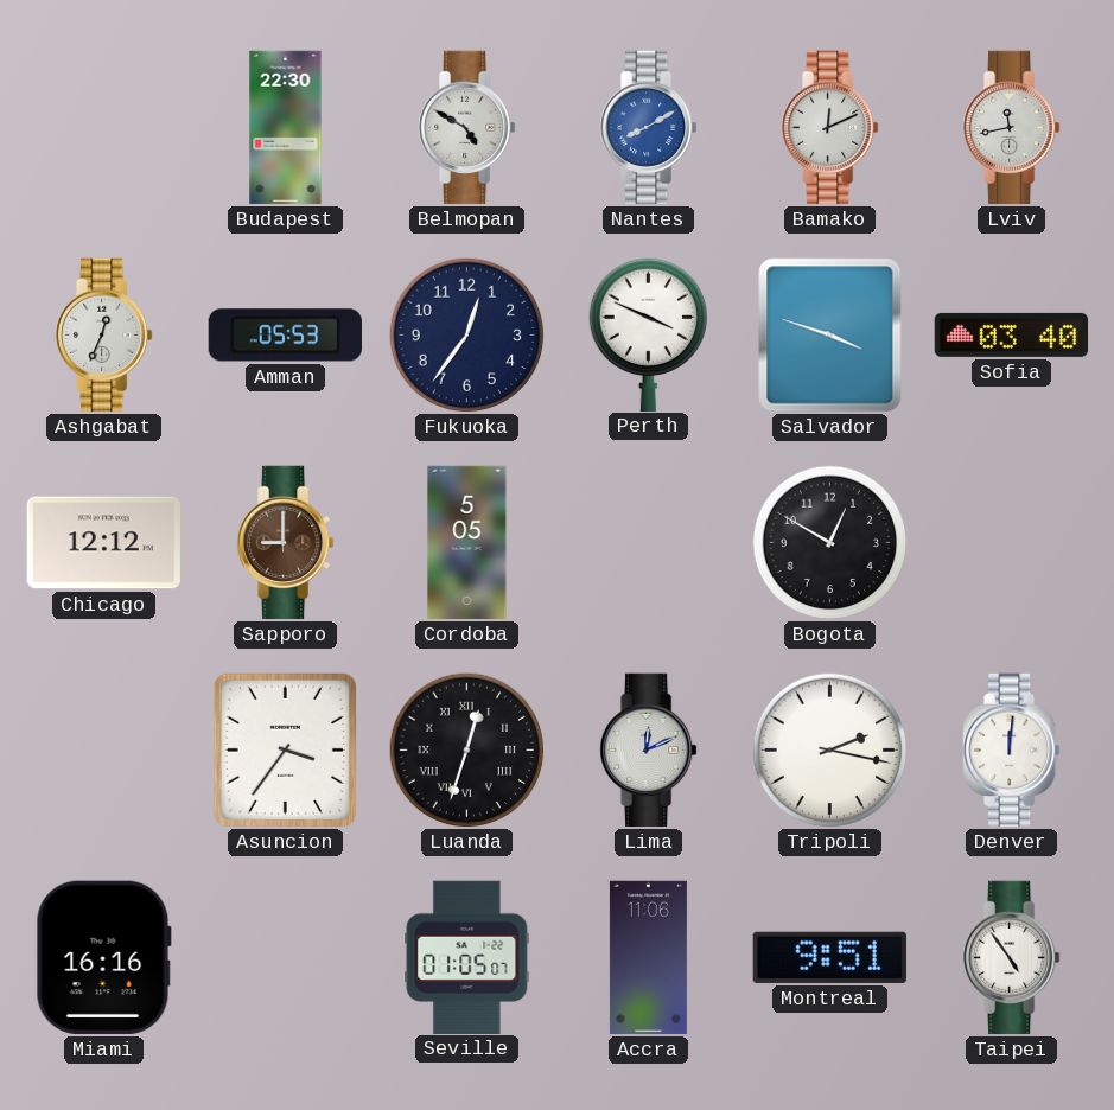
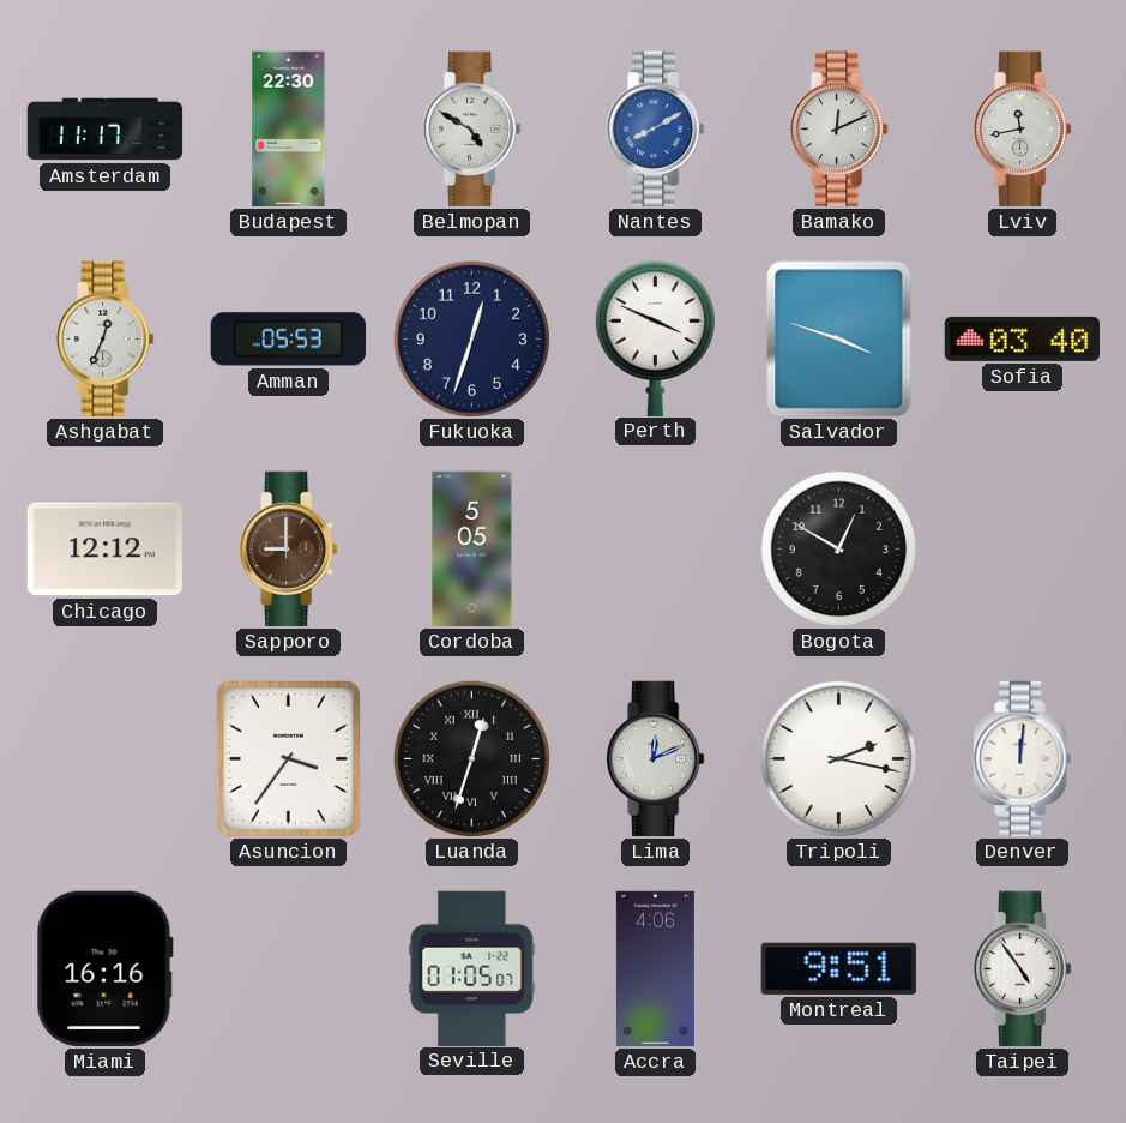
Amsterdam: none -> 11:17
Fukuoka: 12:36 -> 12:33
Accra: 11:06 -> 4:06
